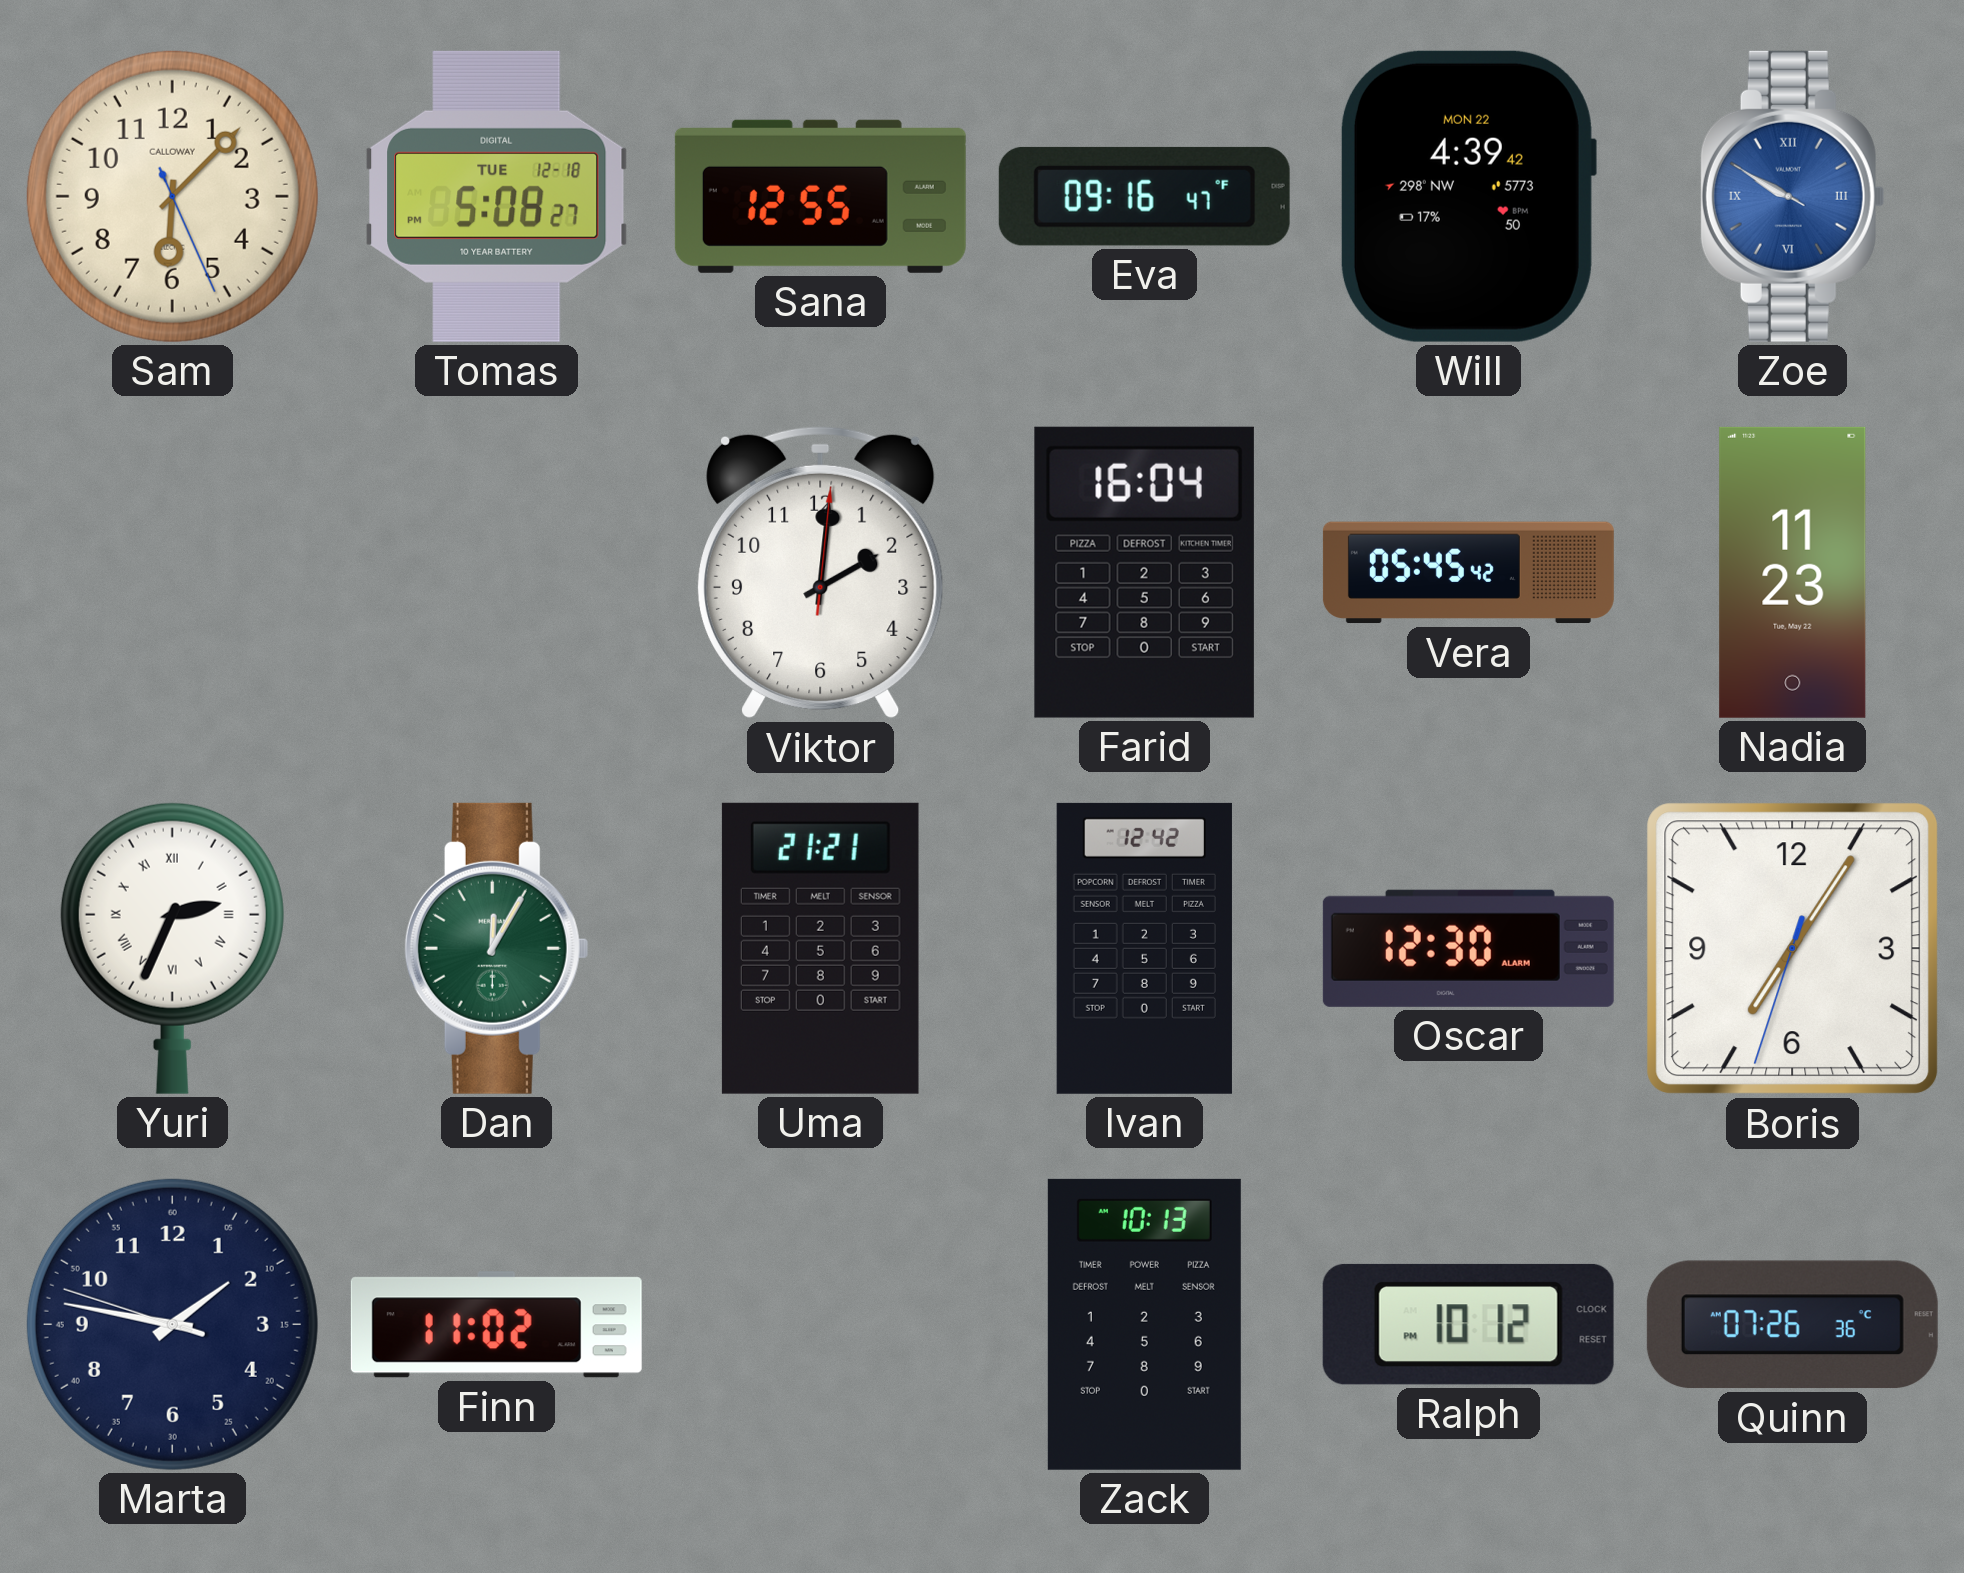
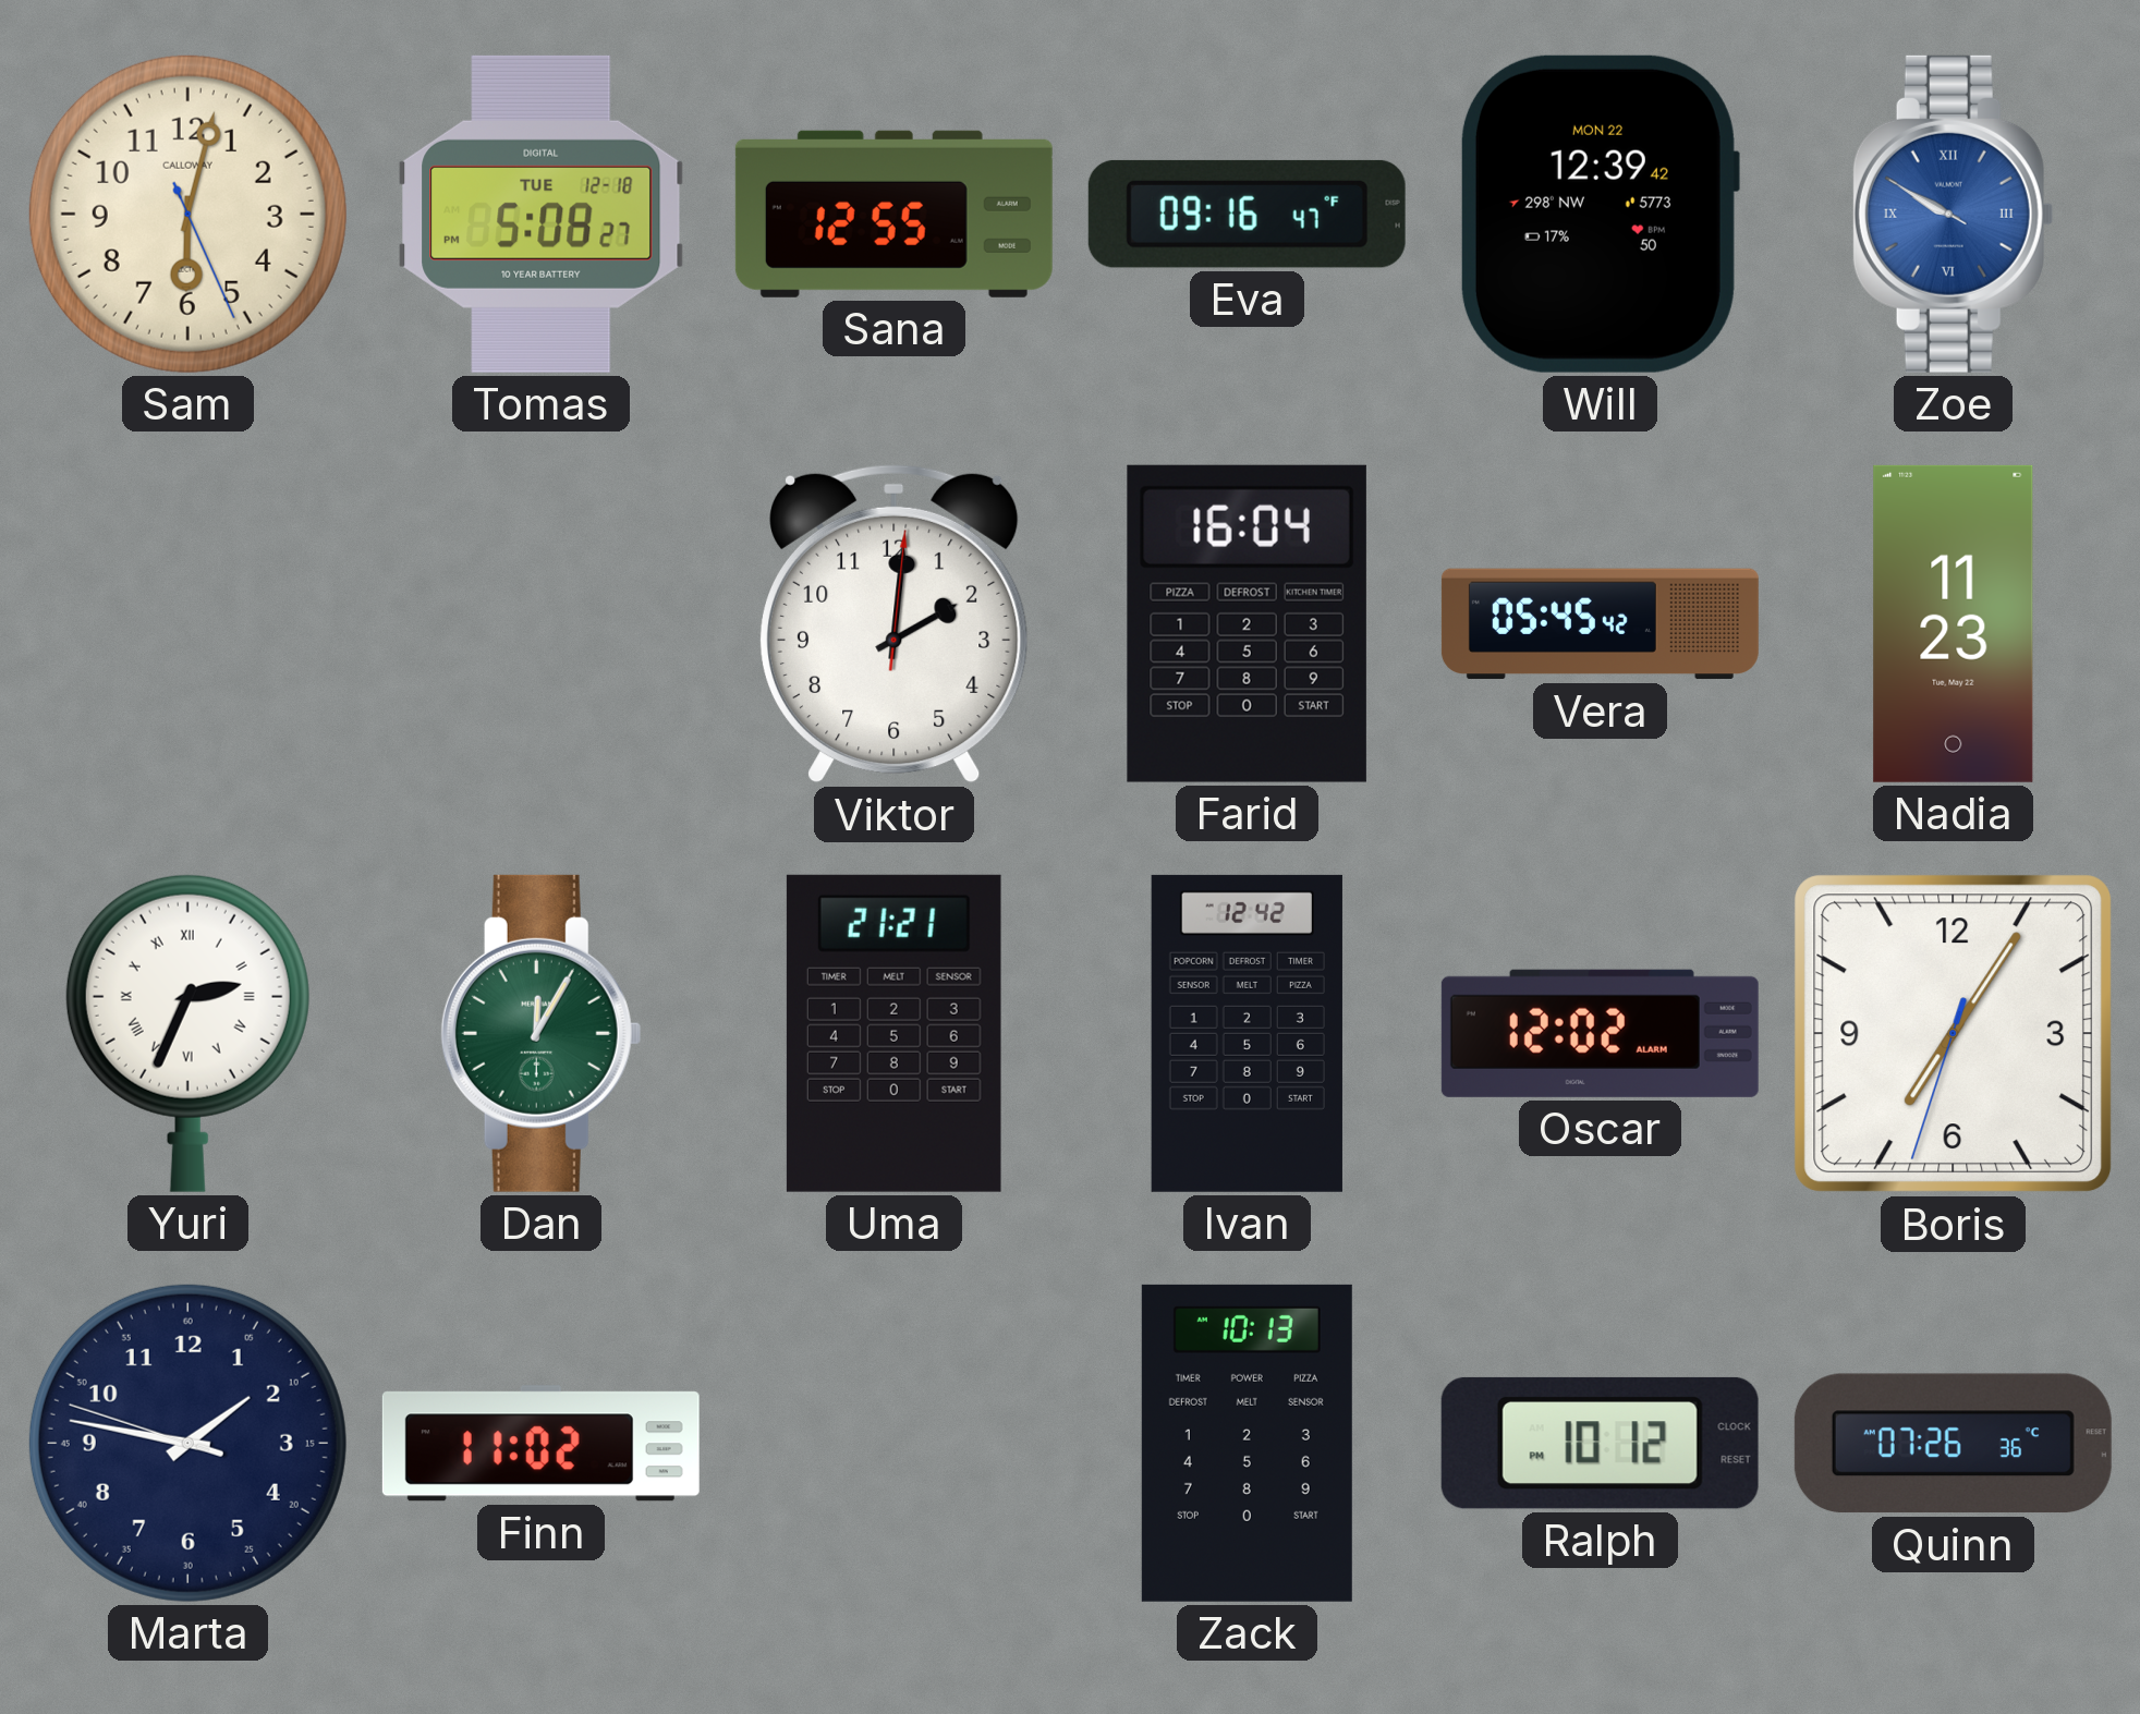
Sam: 6:07 -> 6:02
Will: 4:39 -> 12:39
Oscar: 12:30 -> 12:02
